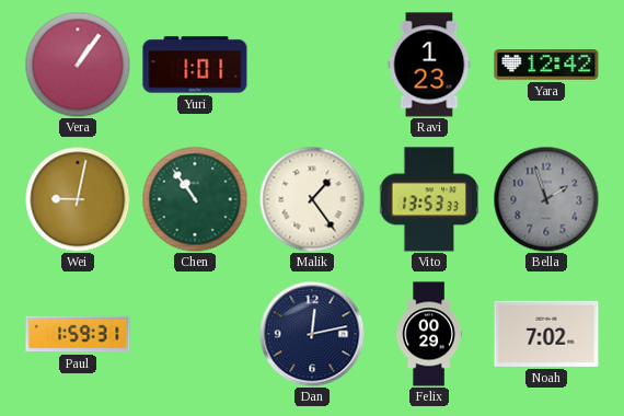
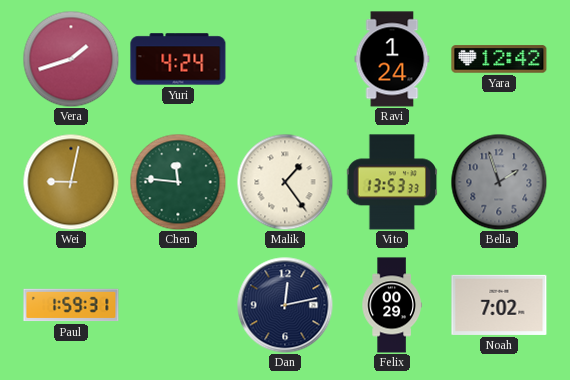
Vera: 1:06 -> 1:42
Yuri: 1:01 -> 4:24
Ravi: 1:23 -> 1:24
Chen: 10:54 -> 11:46
